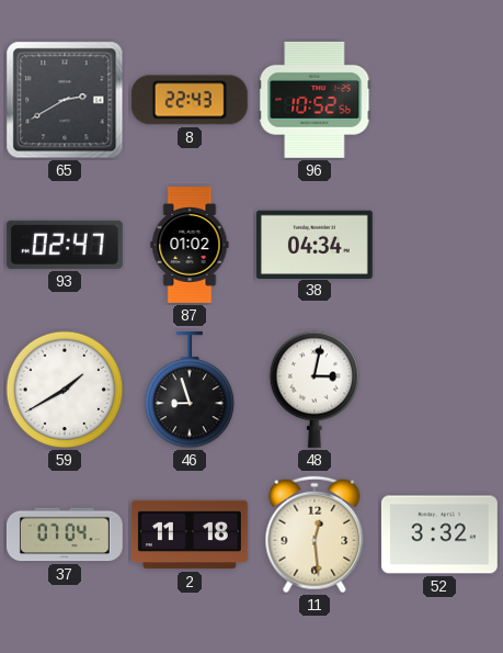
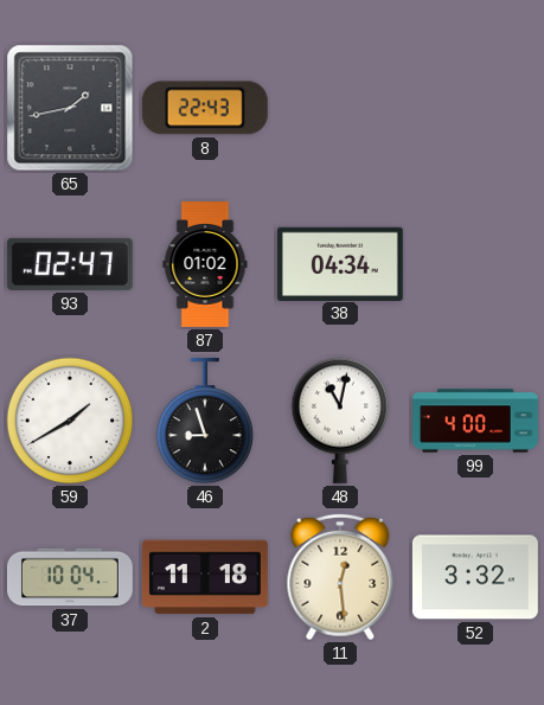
65: 2:40 -> 1:43
96: 10:52 -> none
48: 3:02 -> 11:02
99: none -> 4:00
37: 07:04 -> 10:04
